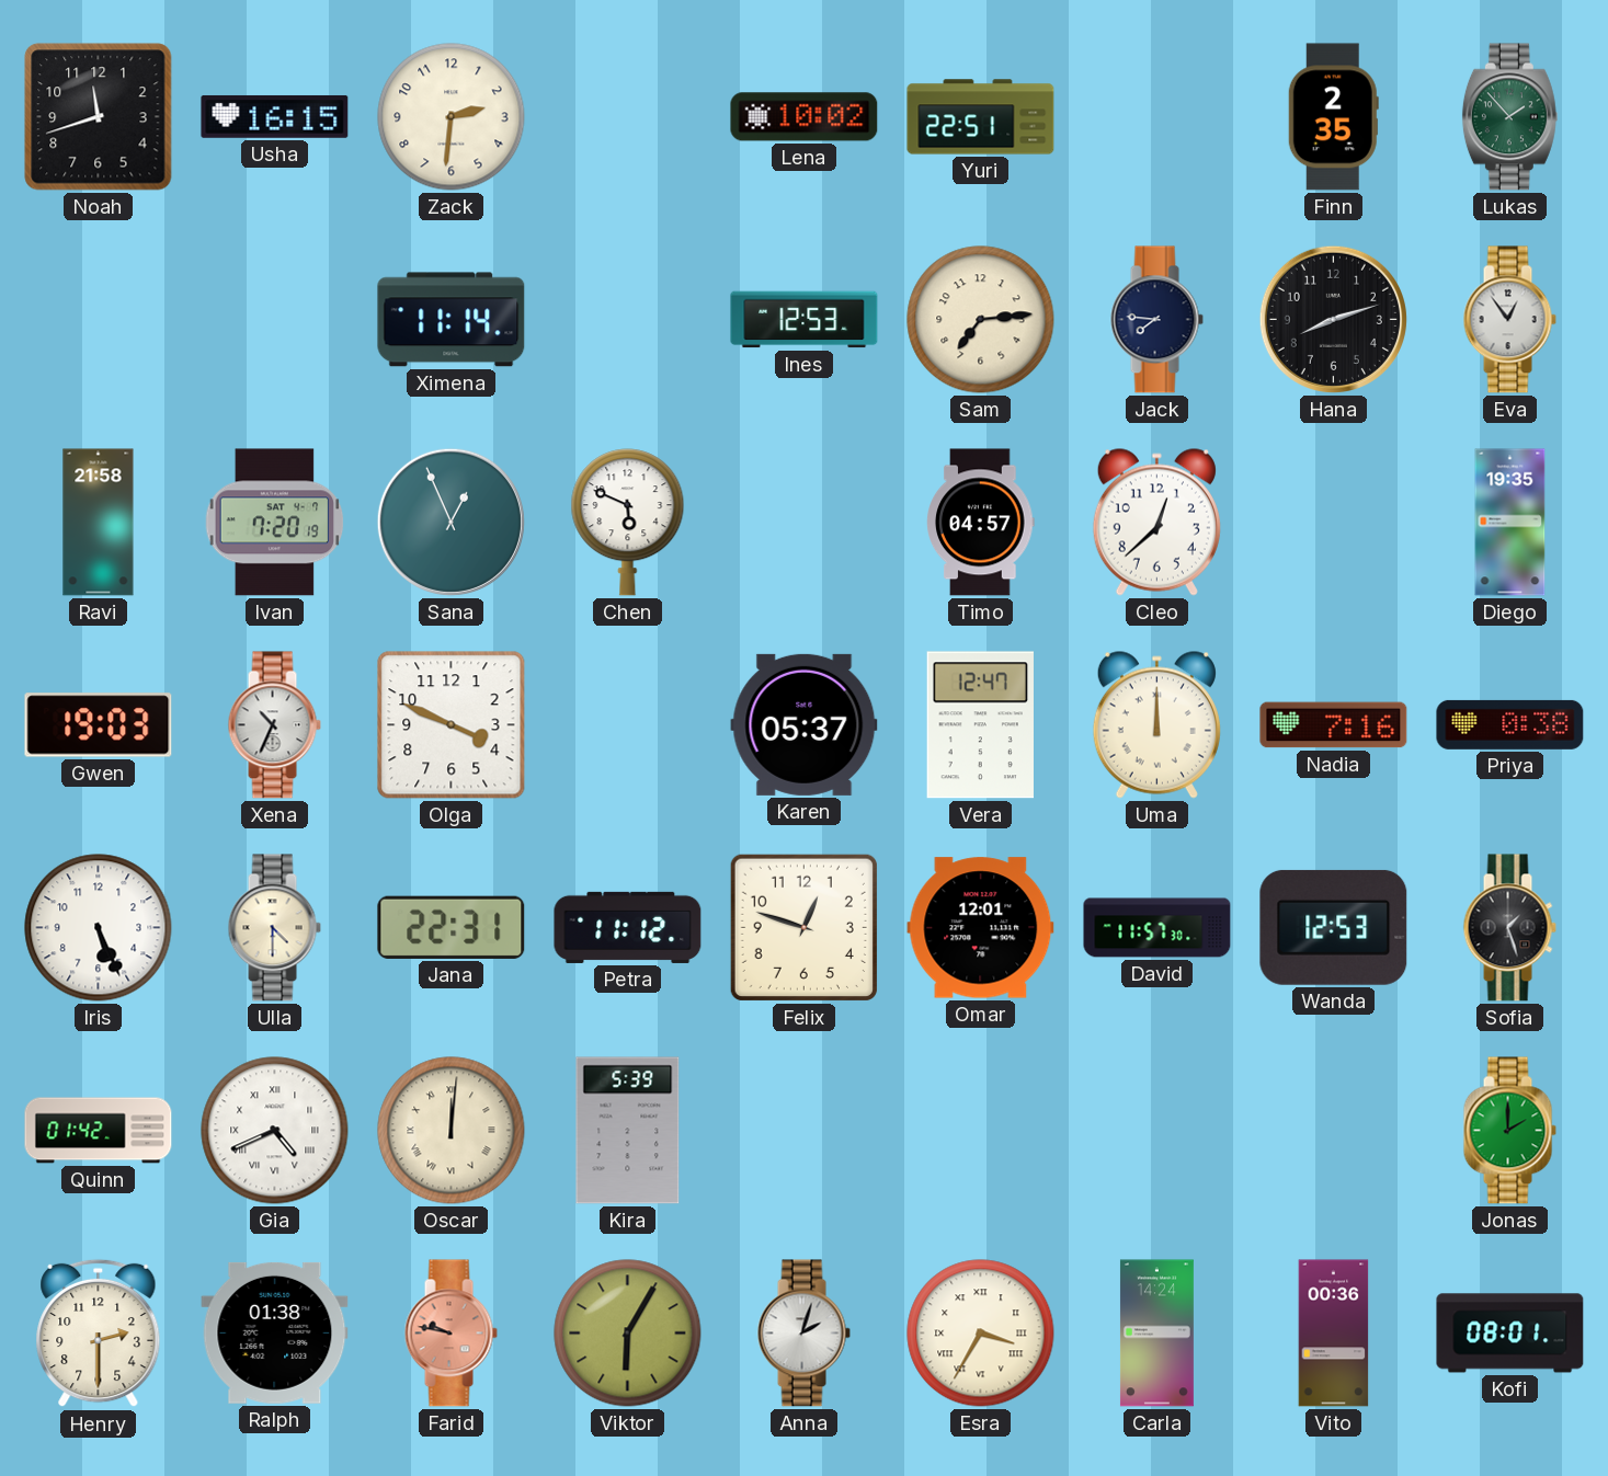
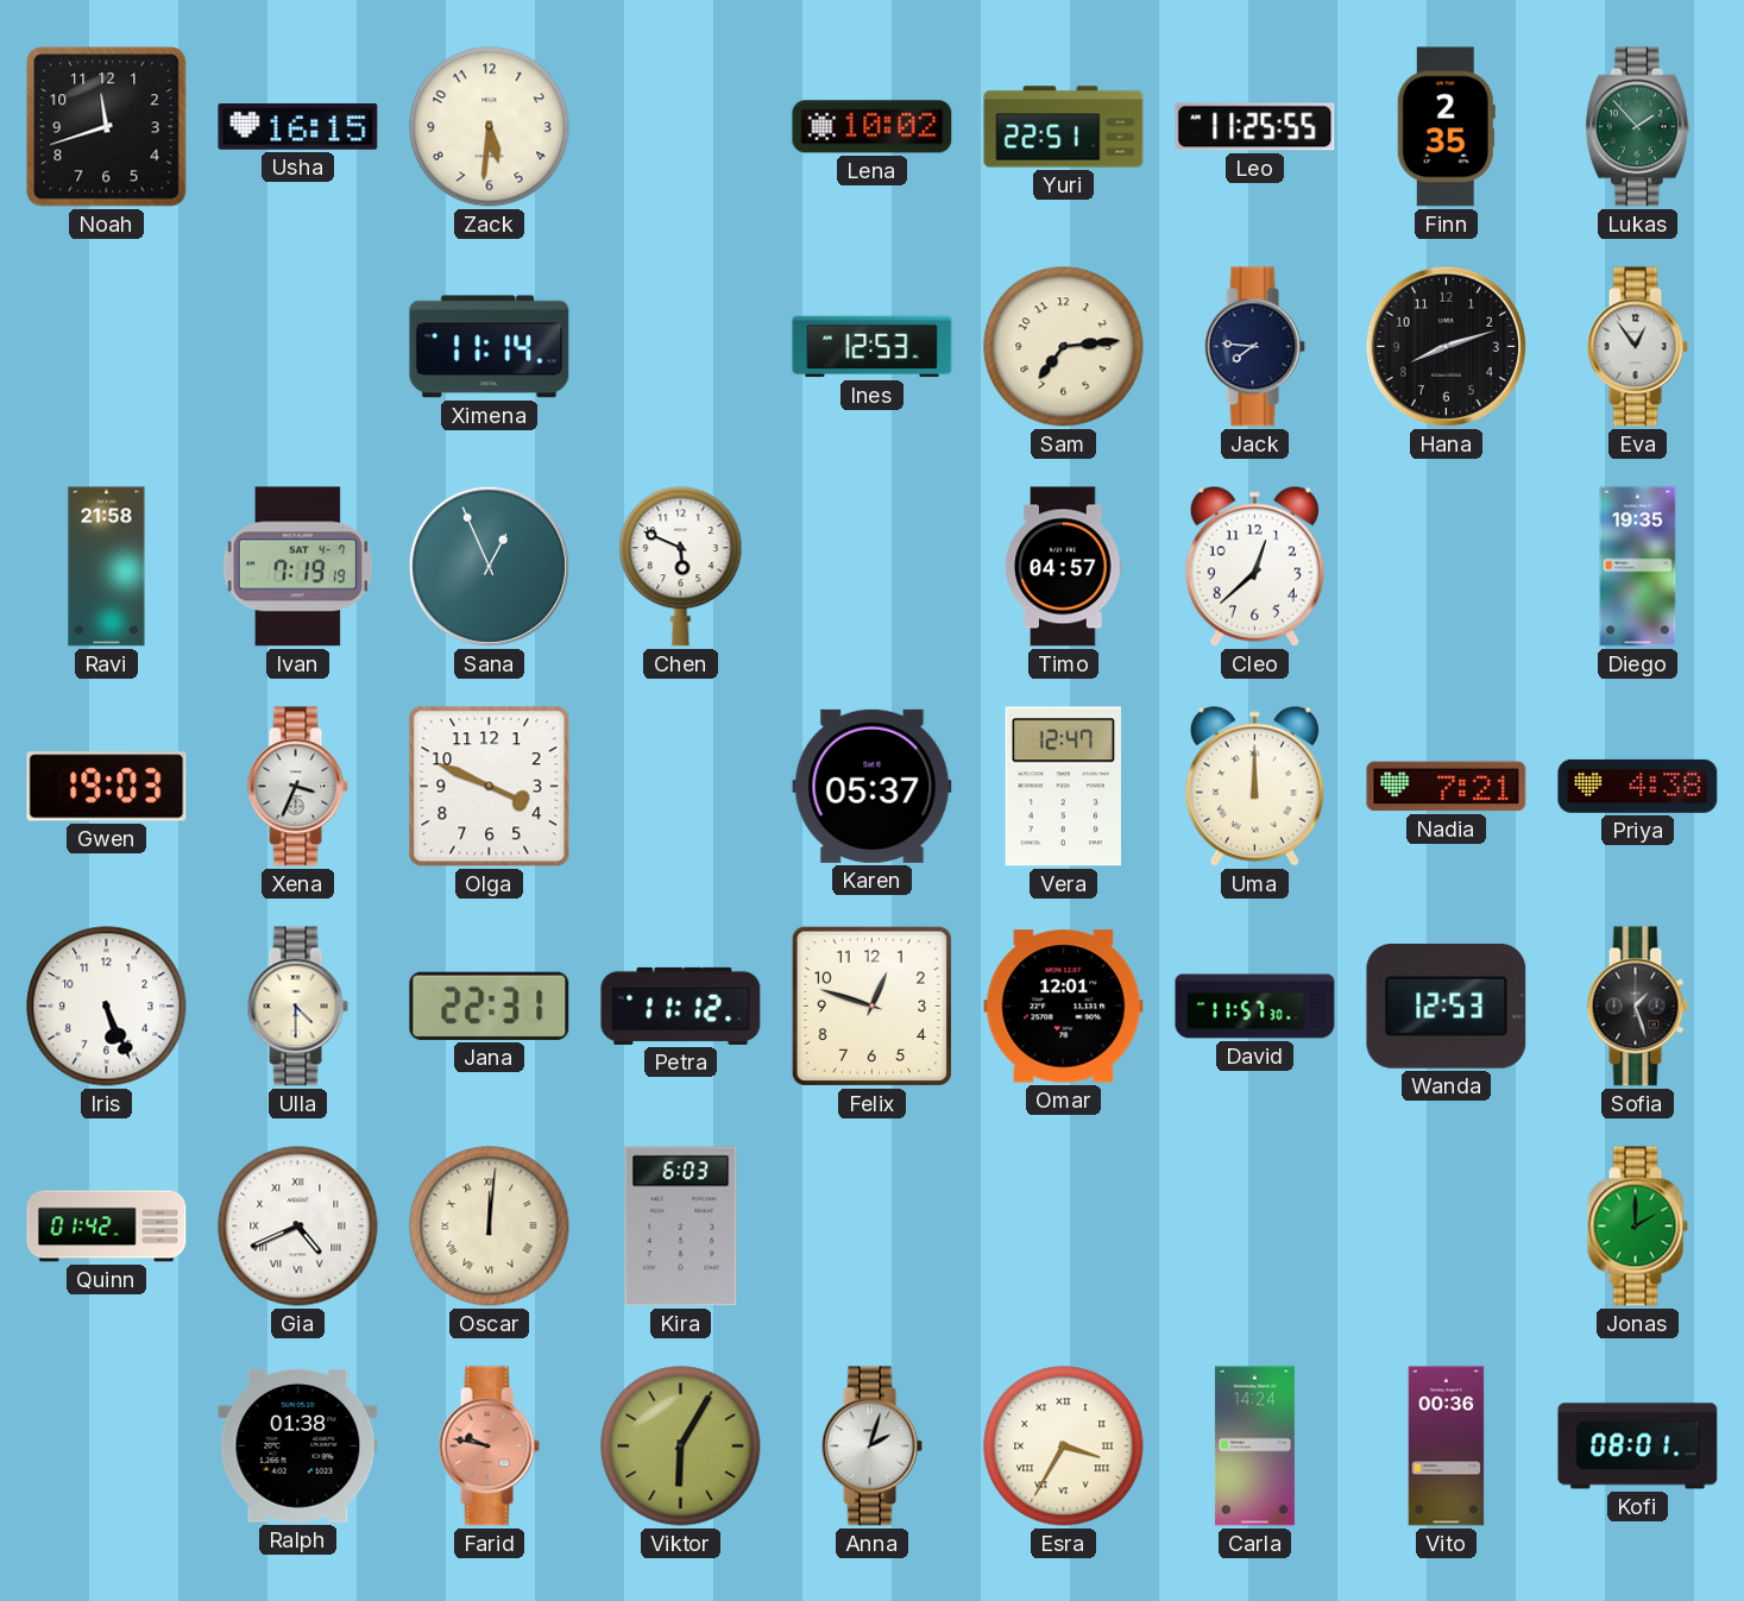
Zack: 2:31 -> 5:31
Leo: none -> 11:25
Ivan: 7:20 -> 7:19
Xena: 10:34 -> 3:34
Nadia: 7:16 -> 7:21
Priya: 0:38 -> 4:38
Kira: 5:39 -> 6:03
Henry: 2:30 -> none
